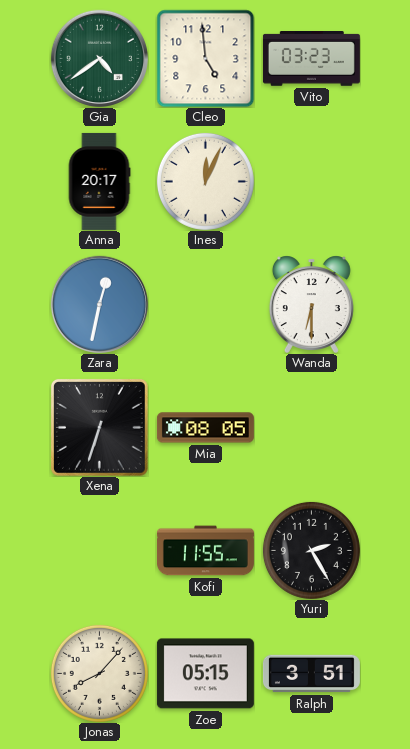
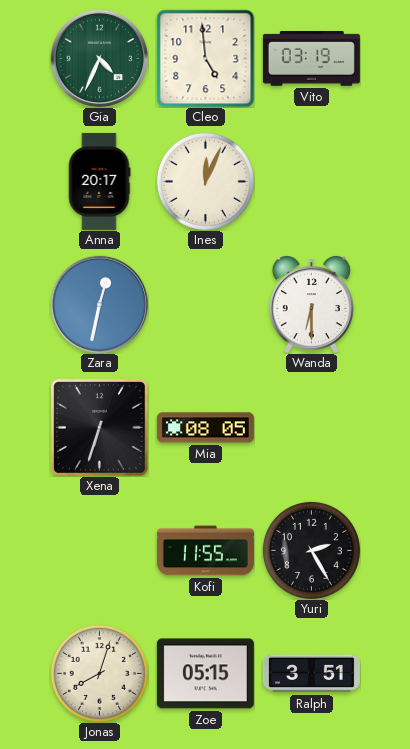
Gia: 4:39 -> 4:34
Vito: 03:23 -> 03:19
Jonas: 8:07 -> 8:03
